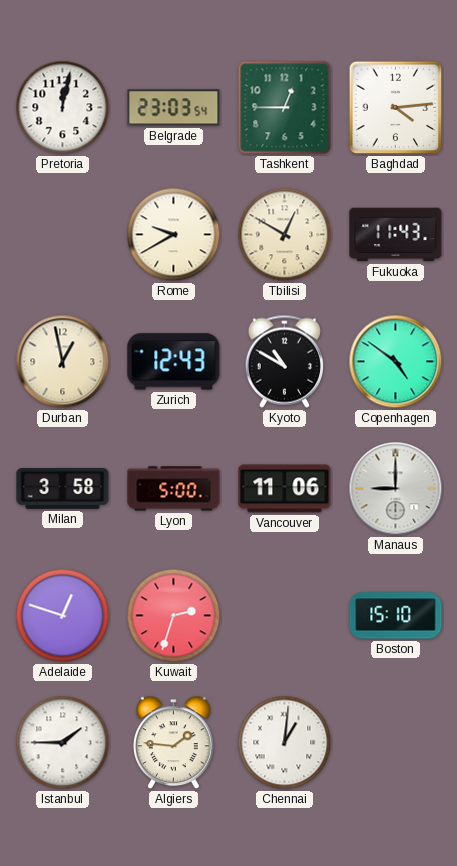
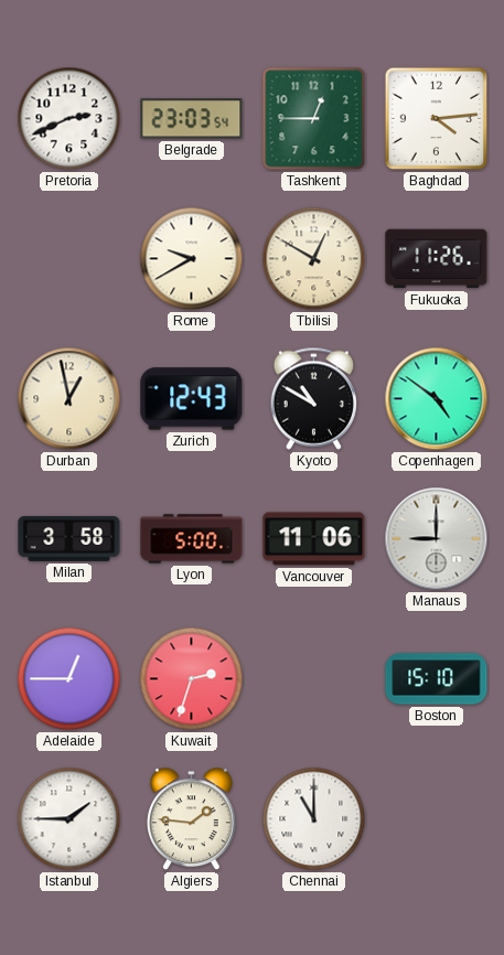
Pretoria: 12:02 -> 2:41
Fukuoka: 11:43 -> 11:26
Adelaide: 12:48 -> 12:45
Chennai: 1:01 -> 11:00
